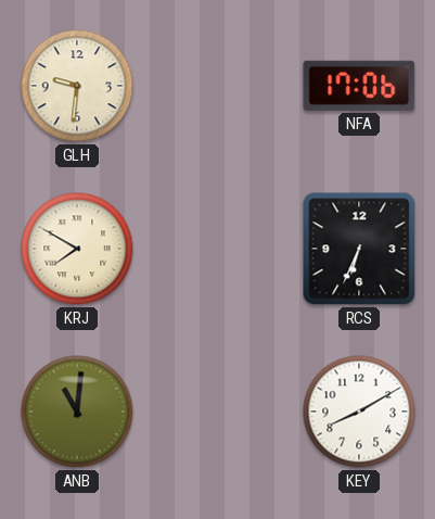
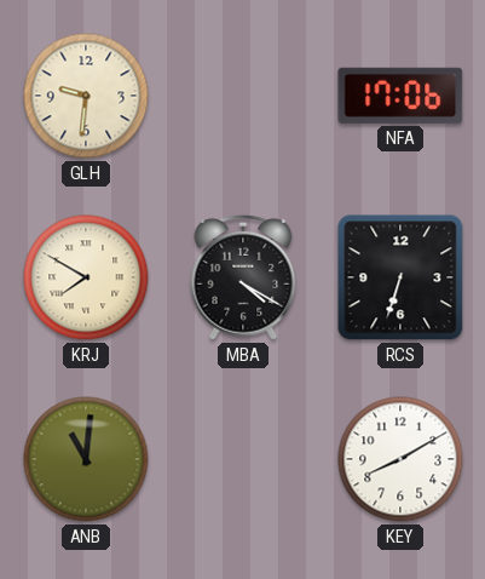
MBA: none -> 4:20
RCS: 6:34 -> 6:33
